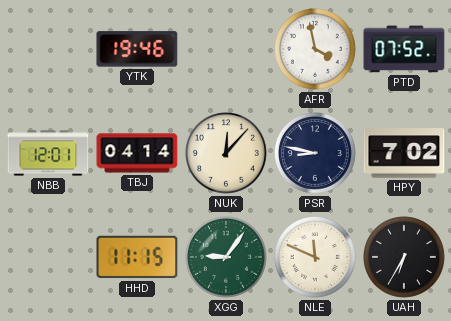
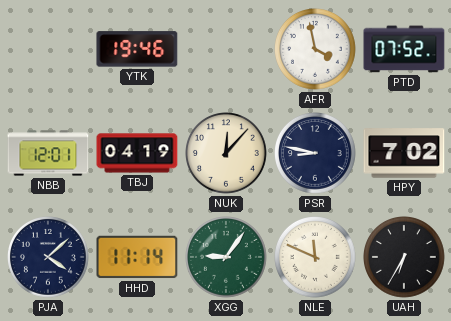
TBJ: 04:14 -> 04:19
PJA: none -> 4:08
HHD: 11:15 -> 11:14
